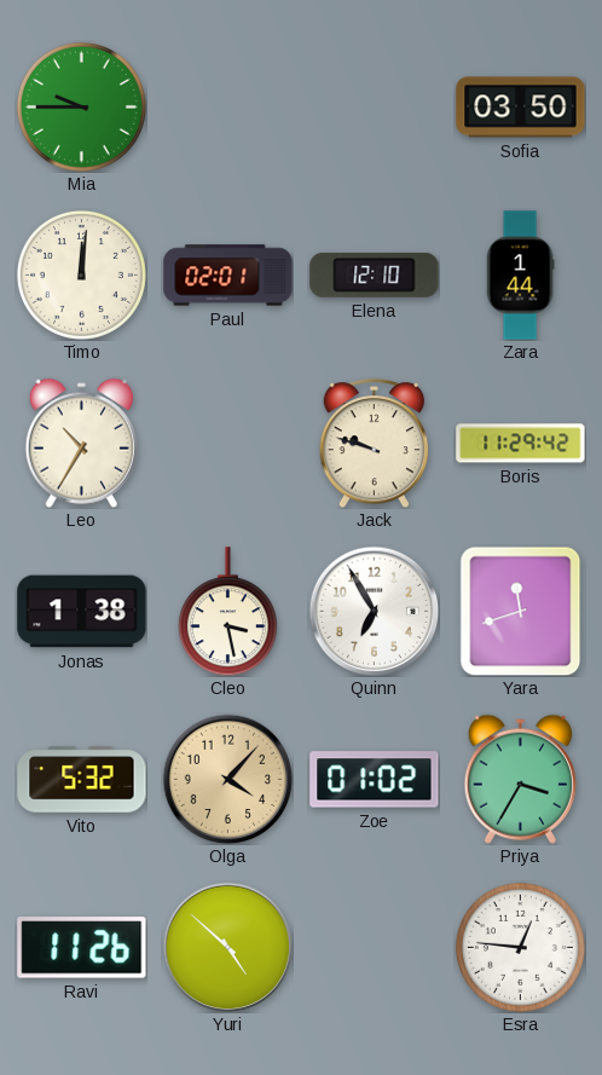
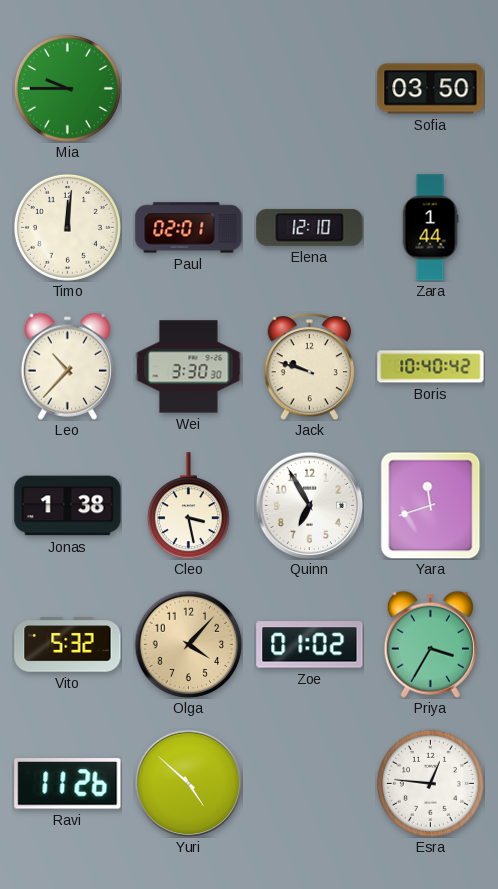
Leo: 10:35 -> 10:37
Wei: none -> 3:30
Boris: 11:29 -> 10:40
